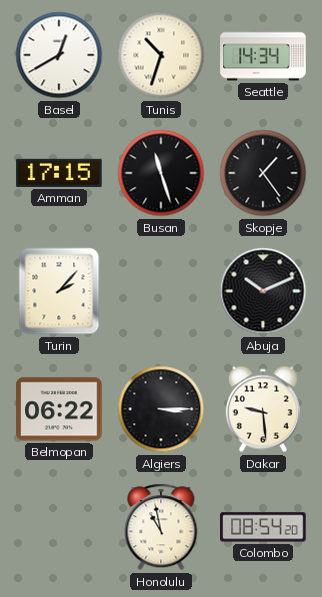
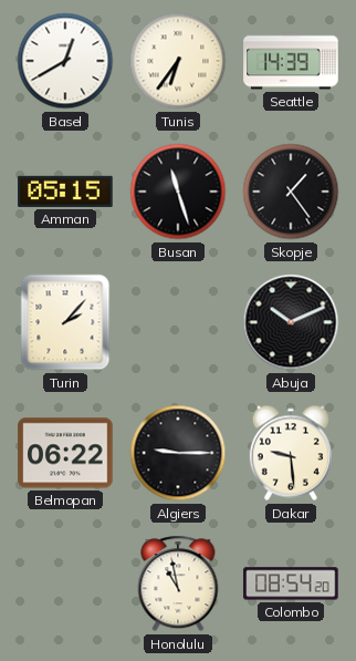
Tunis: 10:33 -> 6:36
Seattle: 14:34 -> 14:39
Amman: 17:15 -> 05:15
Algiers: 3:15 -> 9:15
